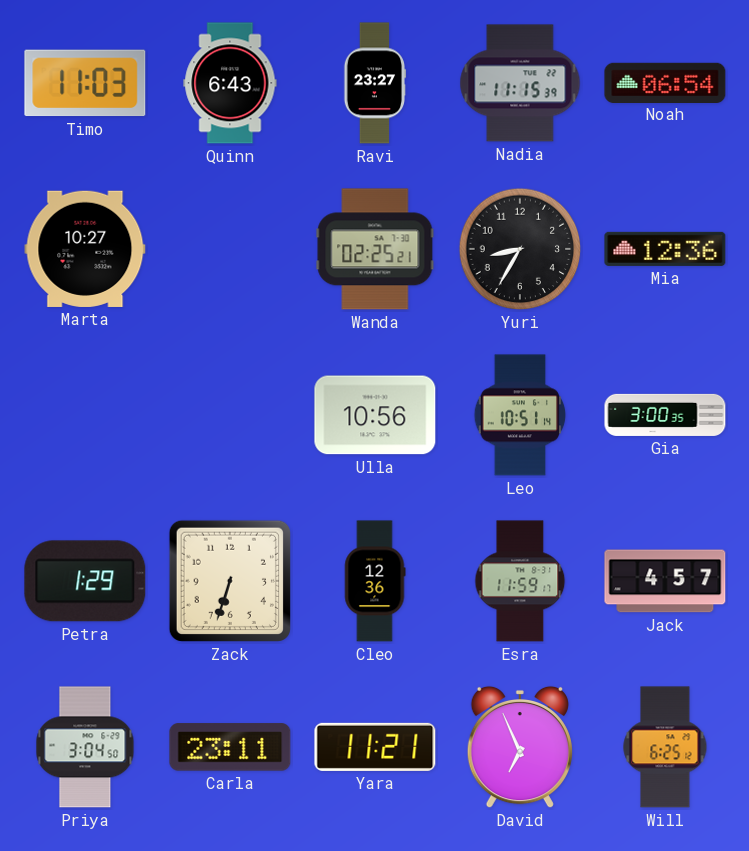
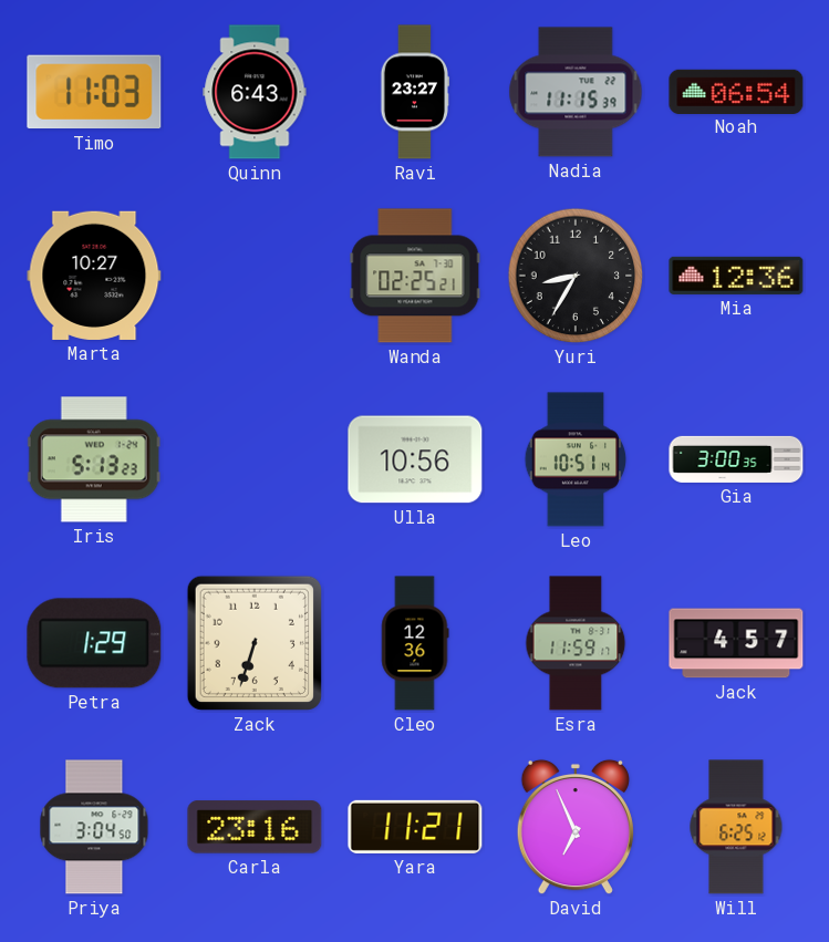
Iris: none -> 5:13
Carla: 23:11 -> 23:16
